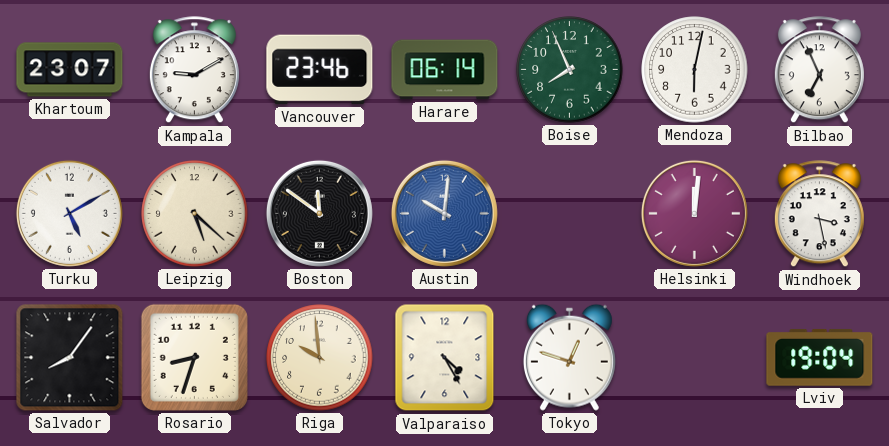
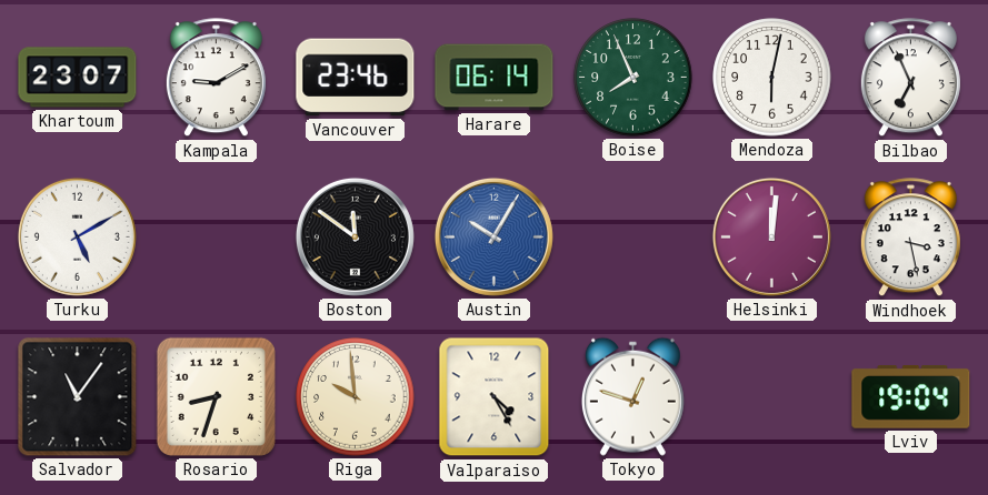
Leipzig: 5:22 -> none
Austin: 10:01 -> 10:05
Salvador: 8:06 -> 11:06
